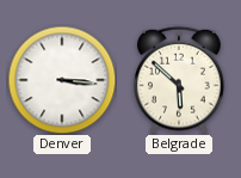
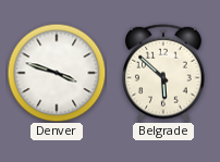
Denver: 3:16 -> 3:48
